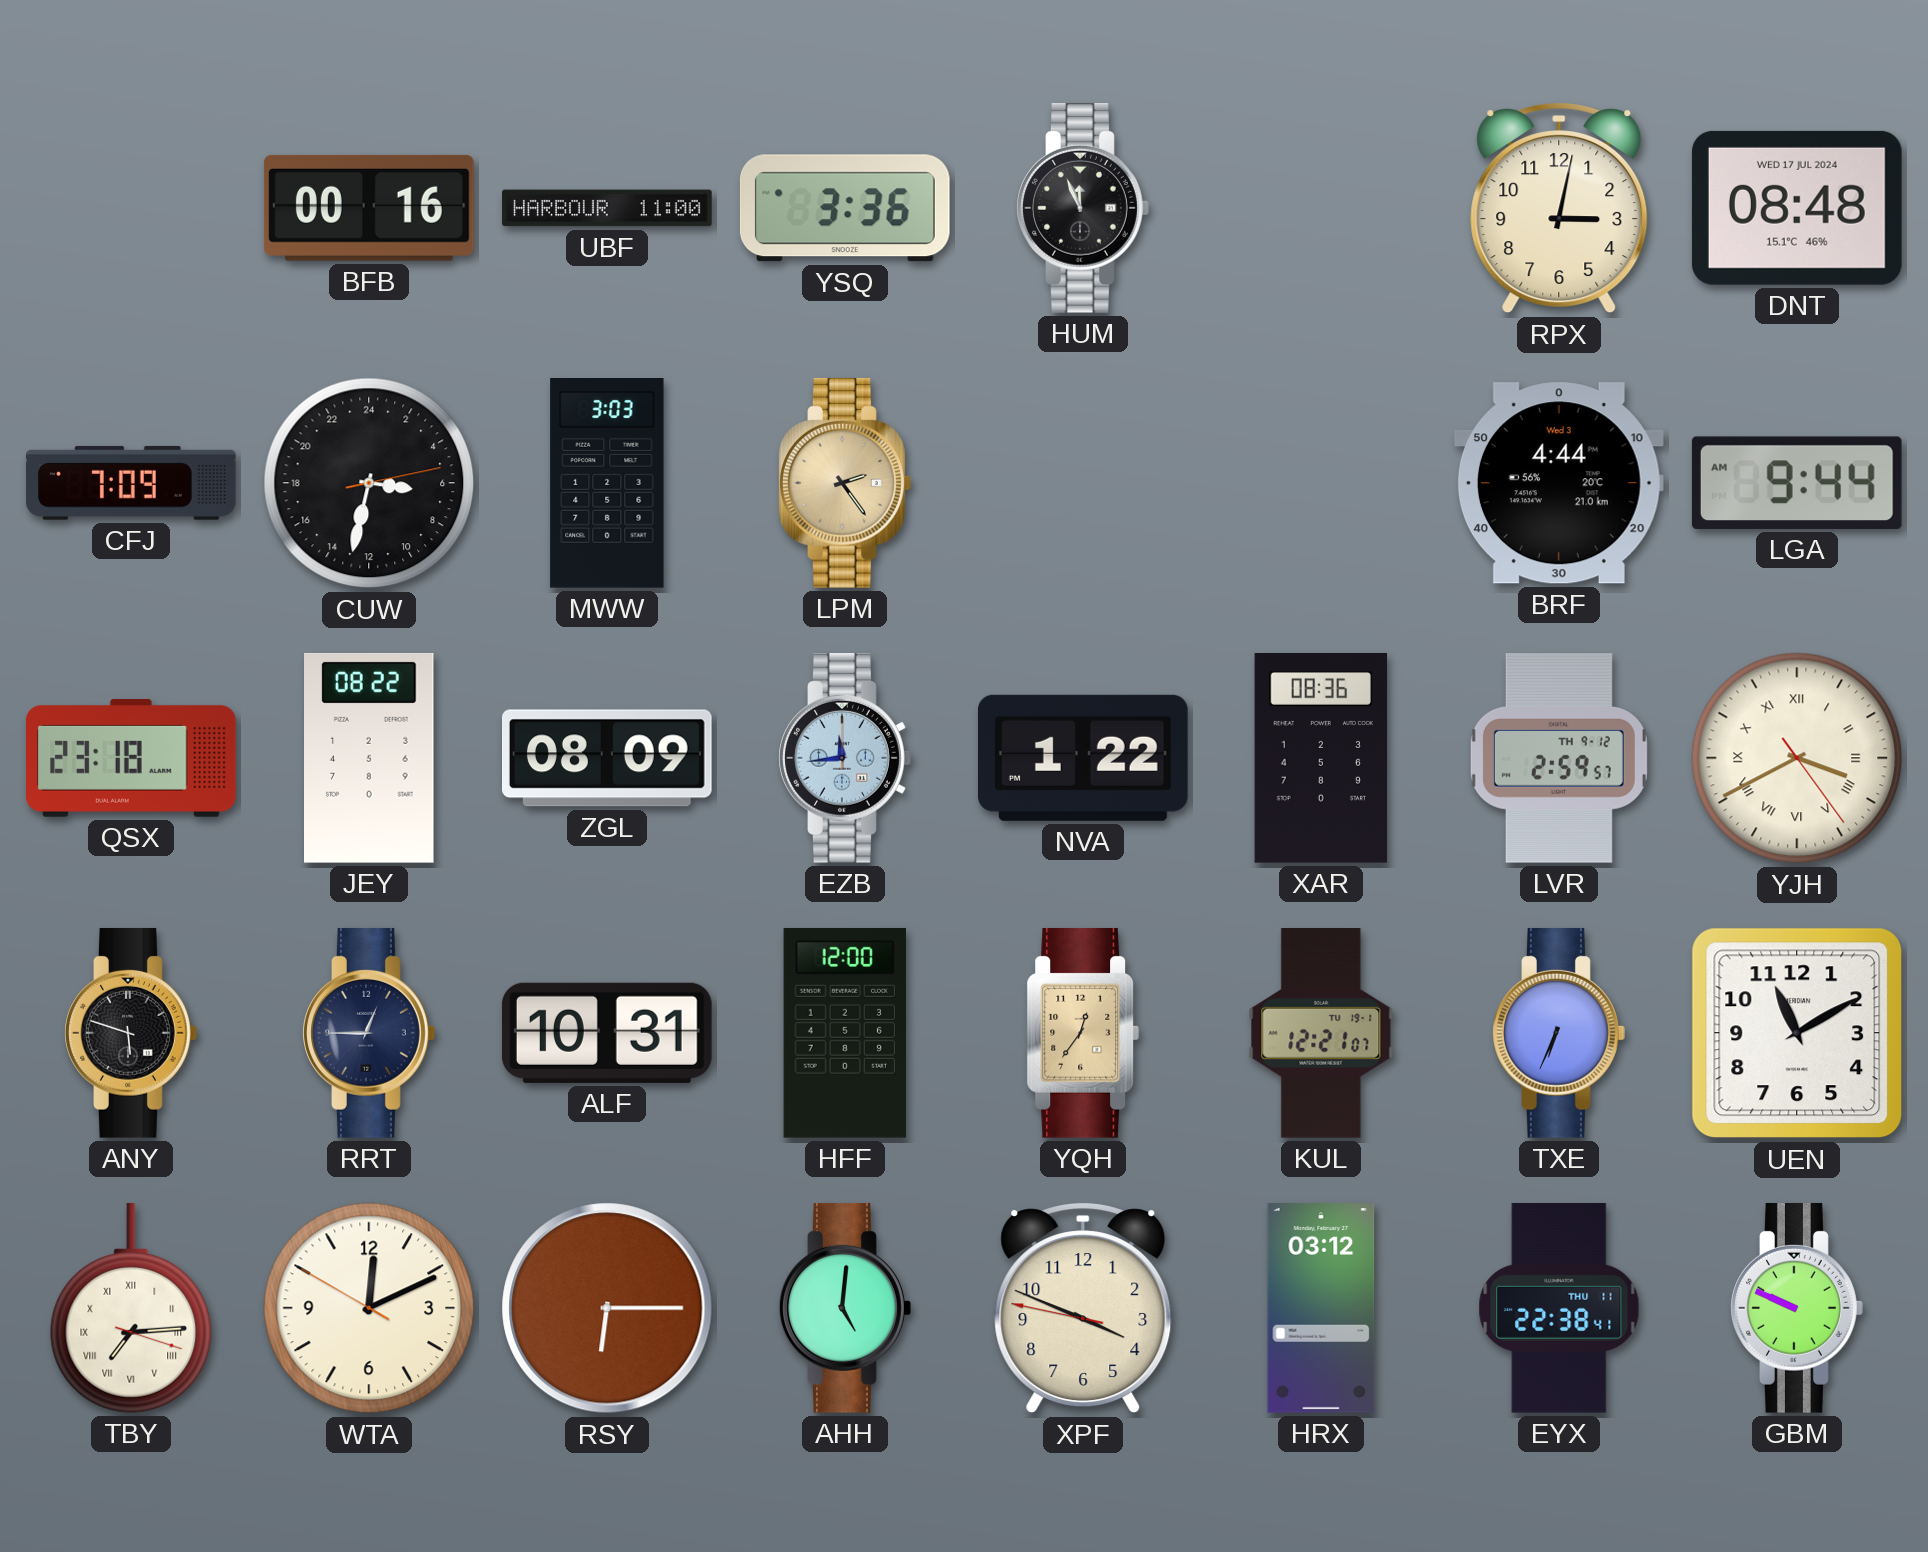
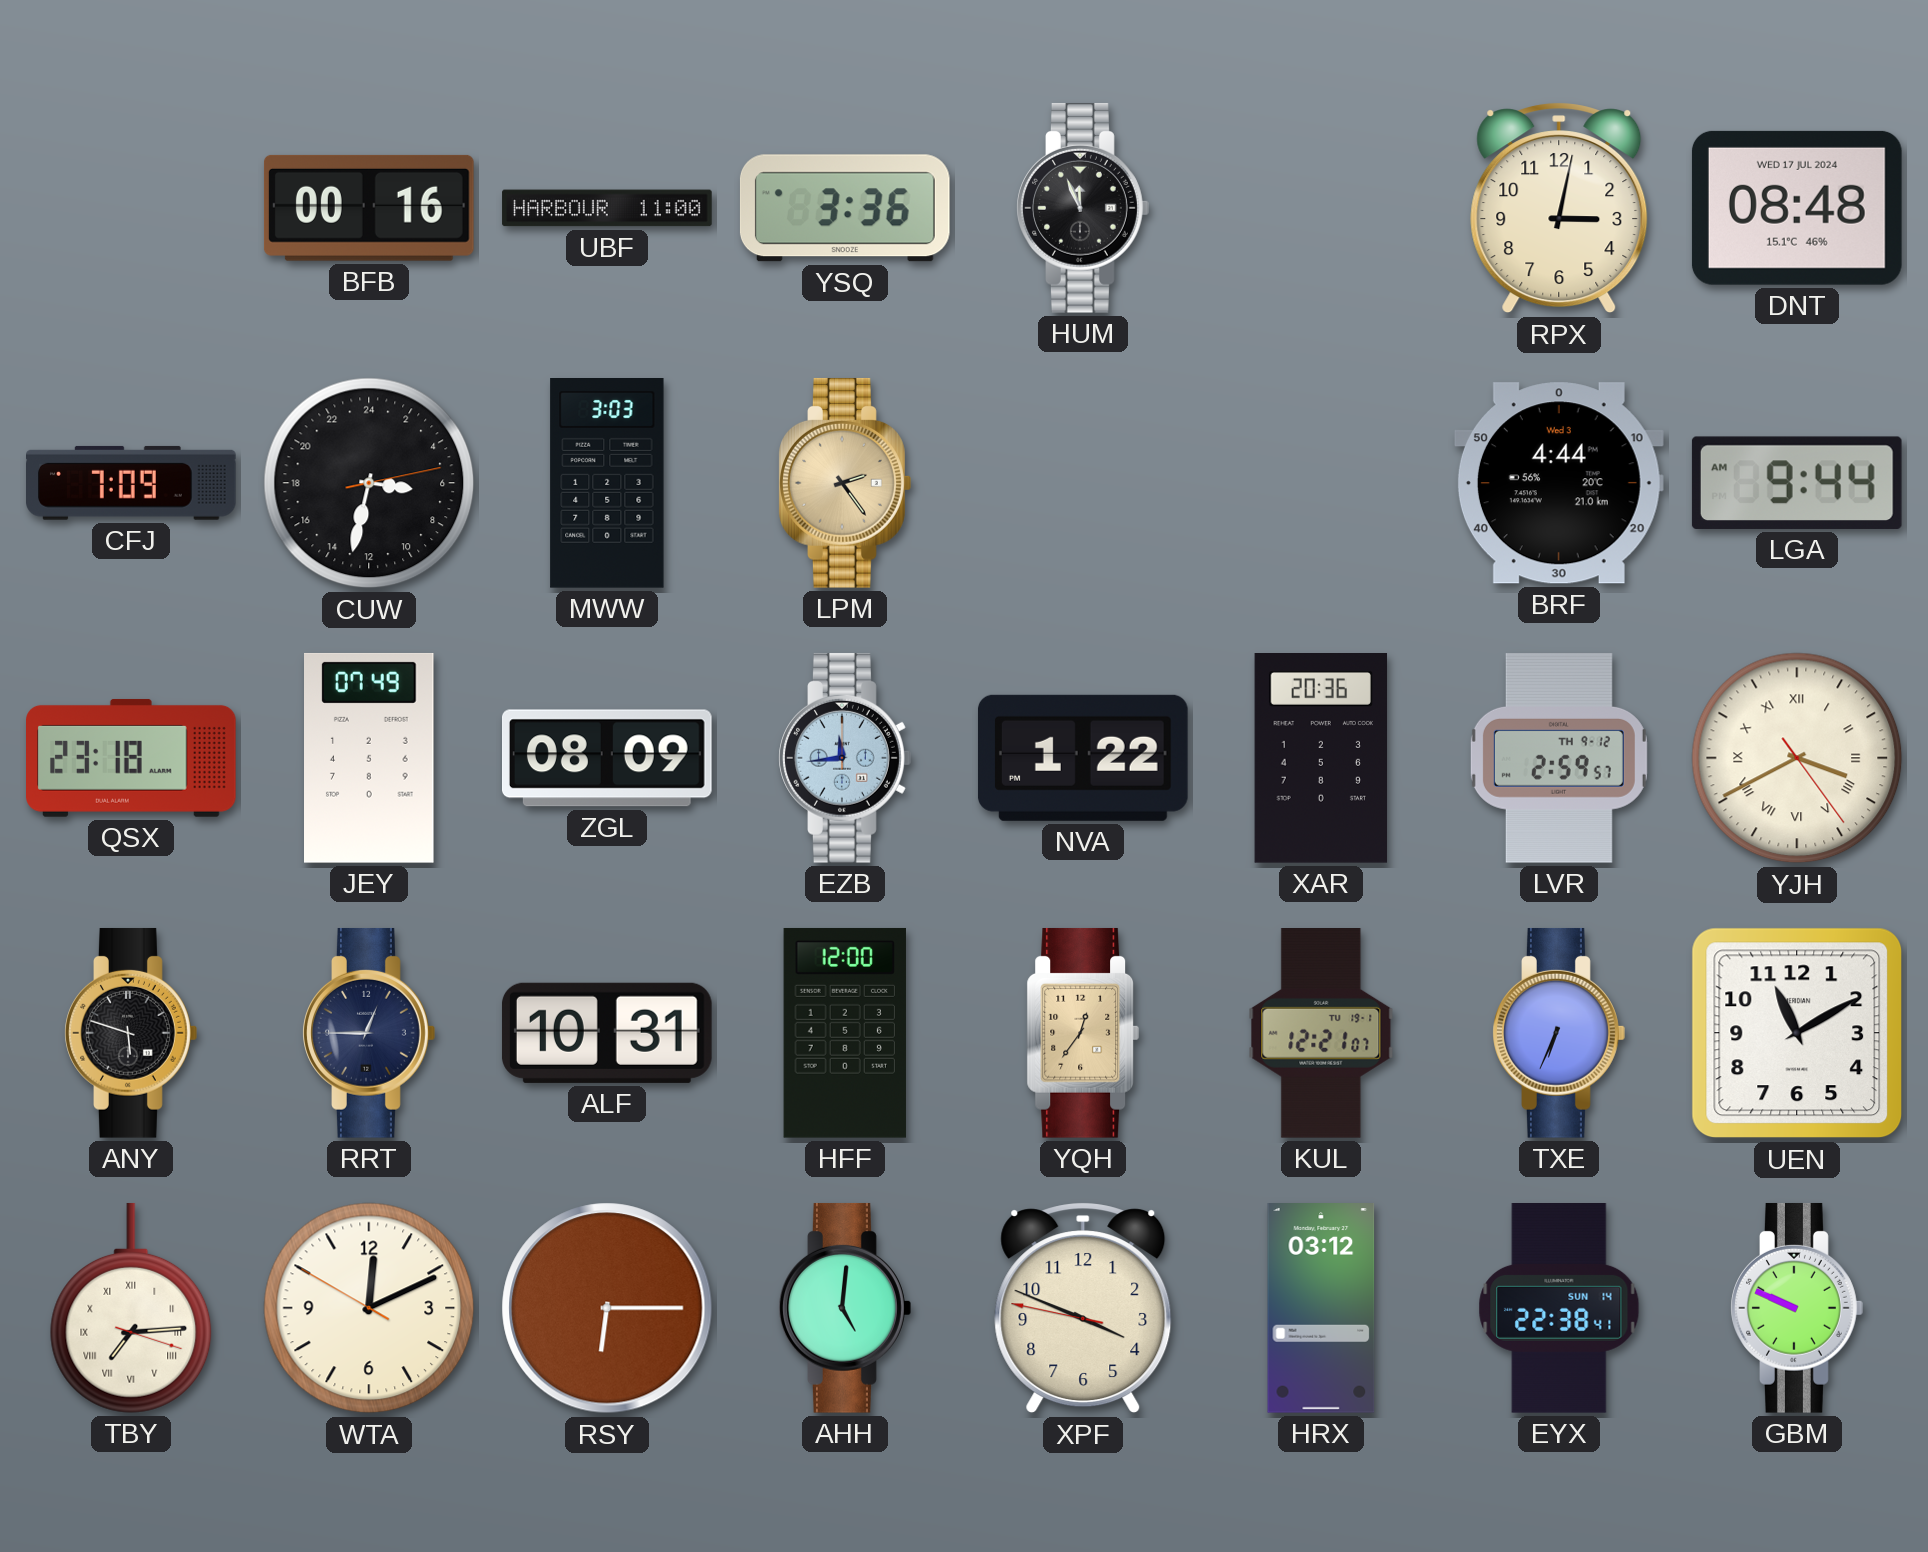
JEY: 08:22 -> 07:49
XAR: 08:36 -> 20:36
EYX date: THU 11 -> SUN 14
